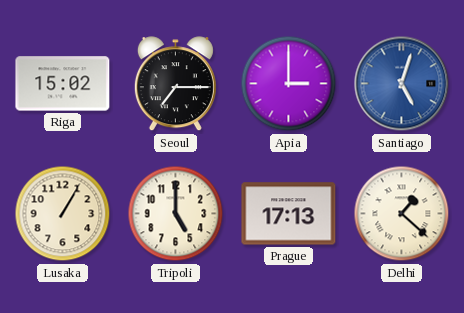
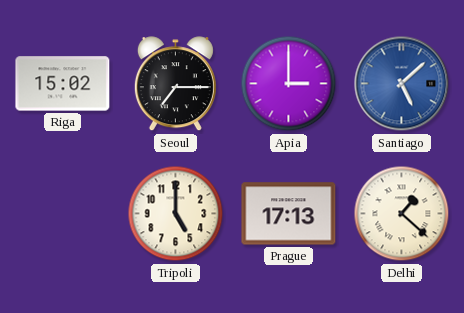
Santiago: 5:03 -> 5:08
Lusaka: 1:05 -> none
